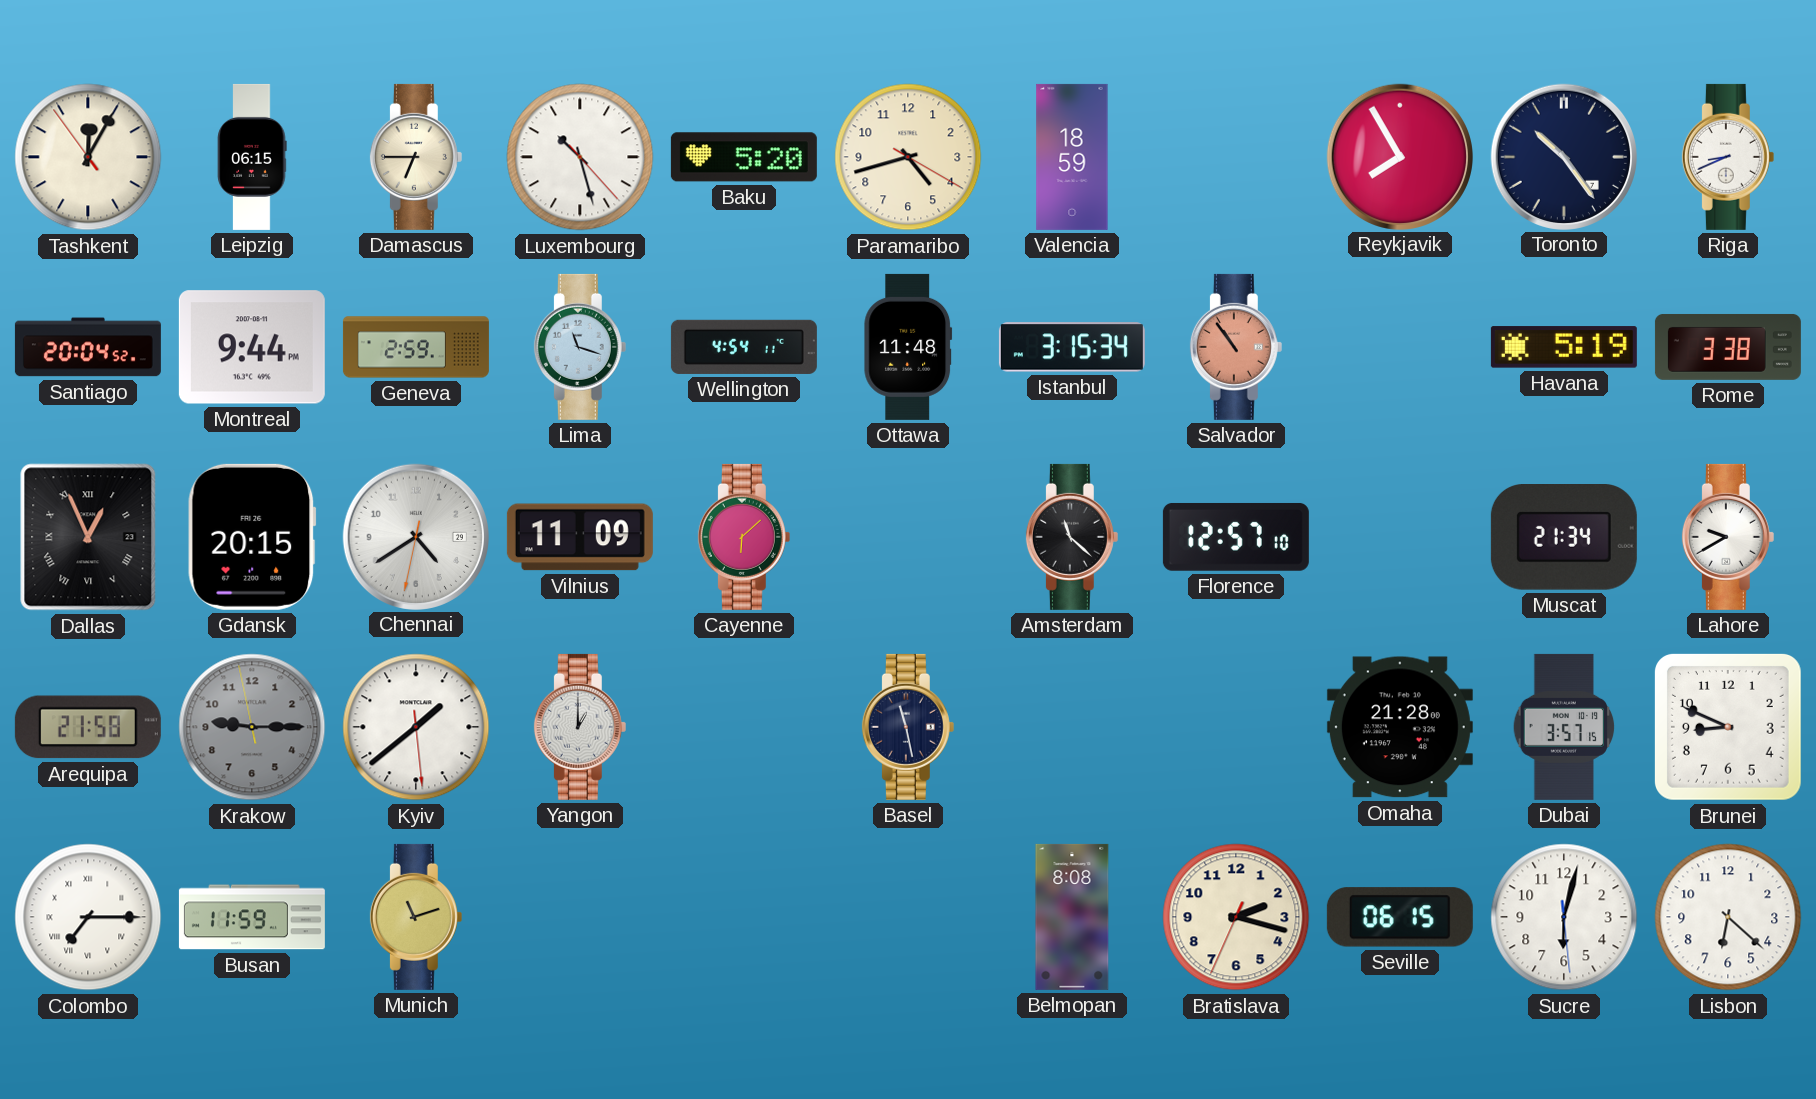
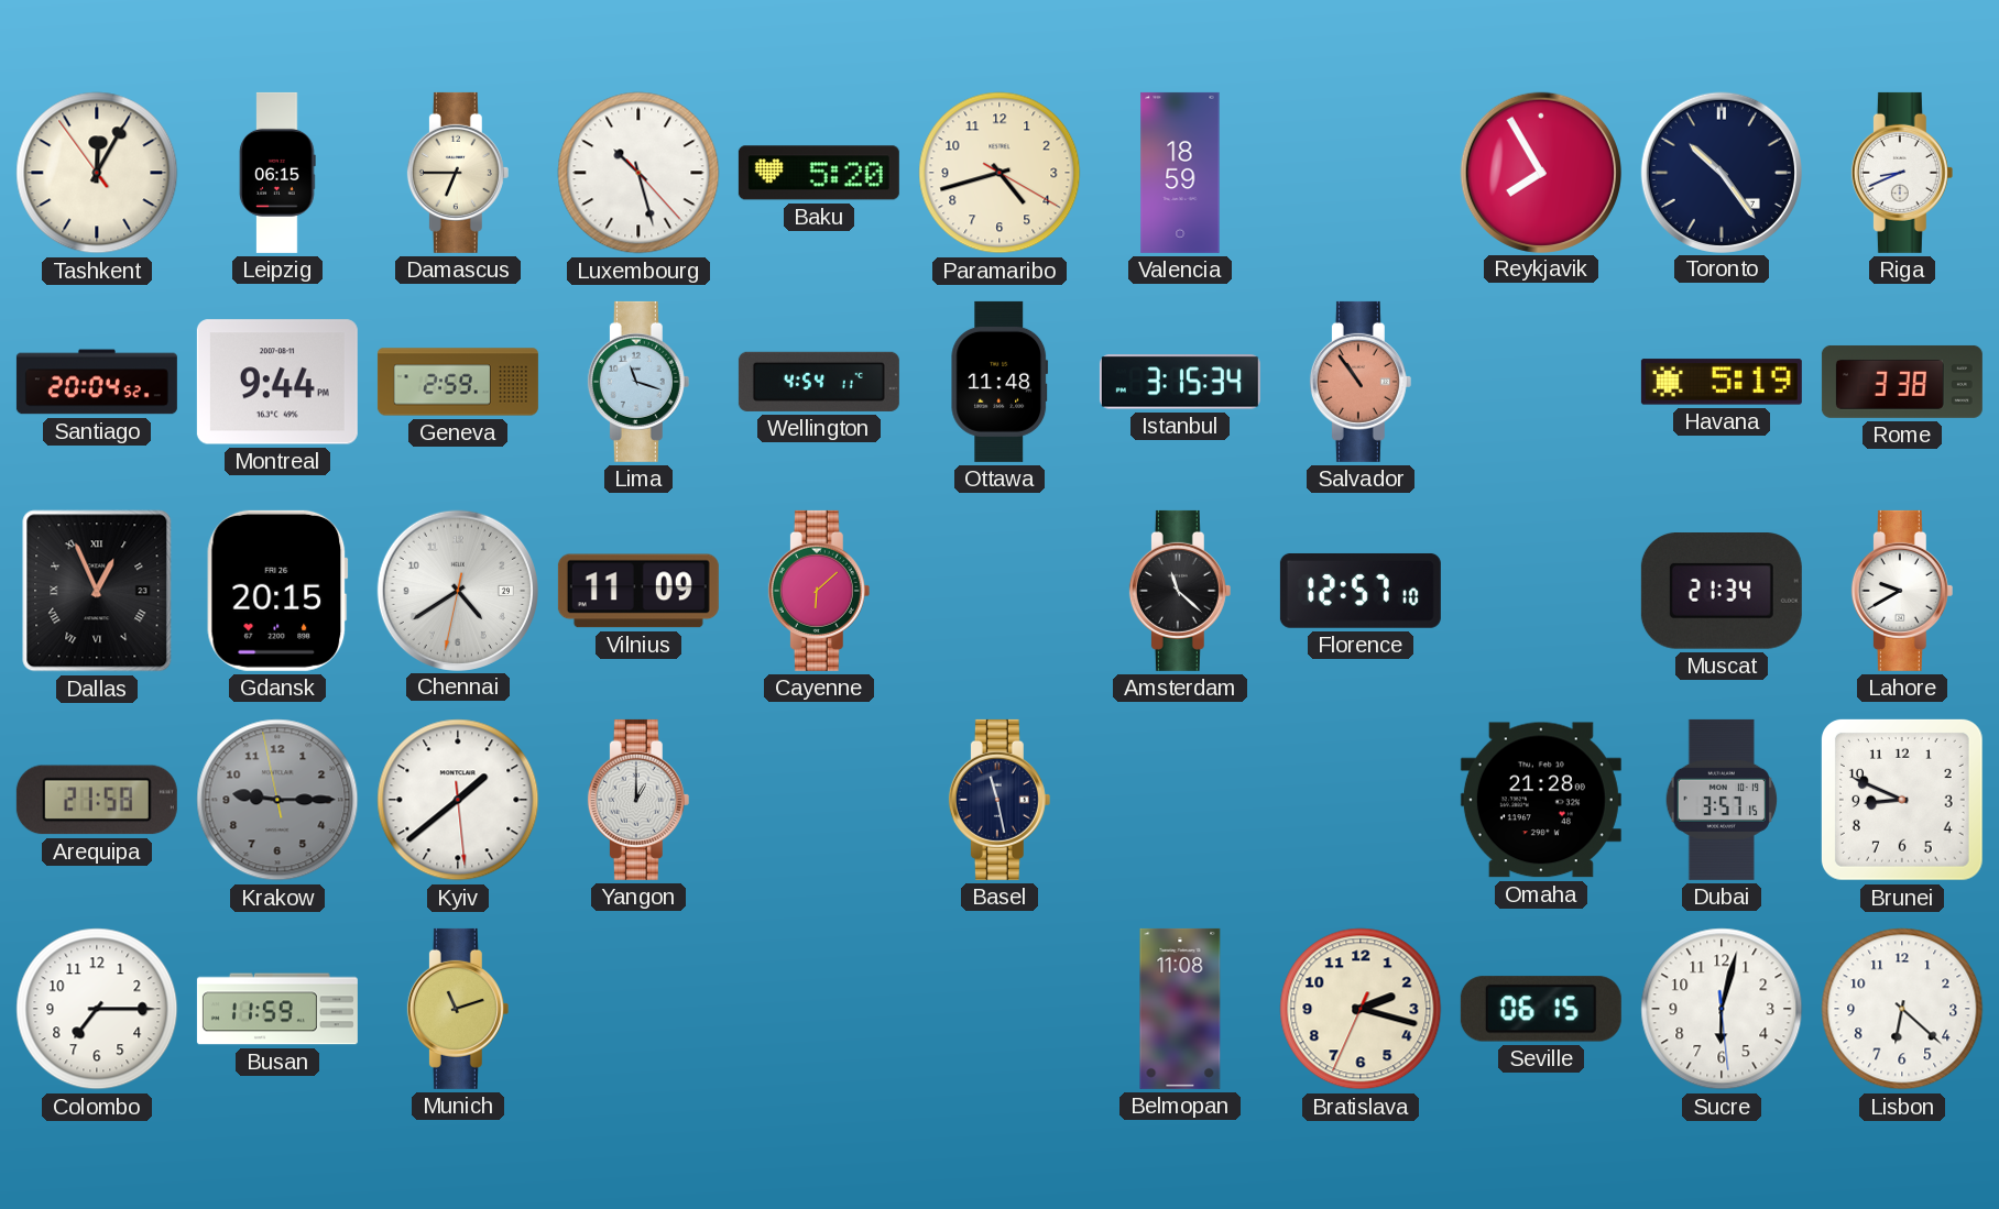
Colombo numerals: Roman -> Arabic
Belmopan: 8:08 -> 11:08
